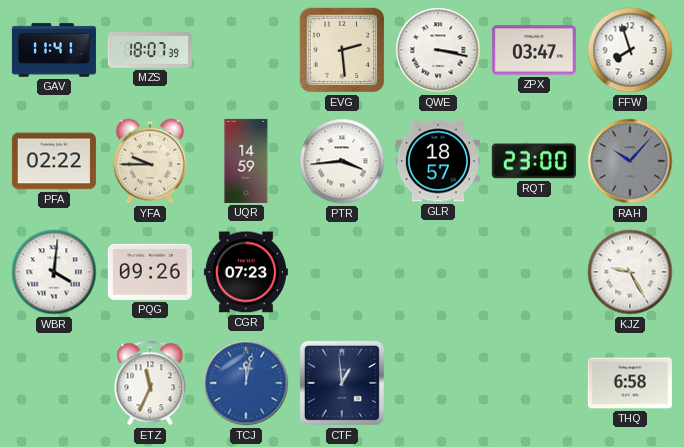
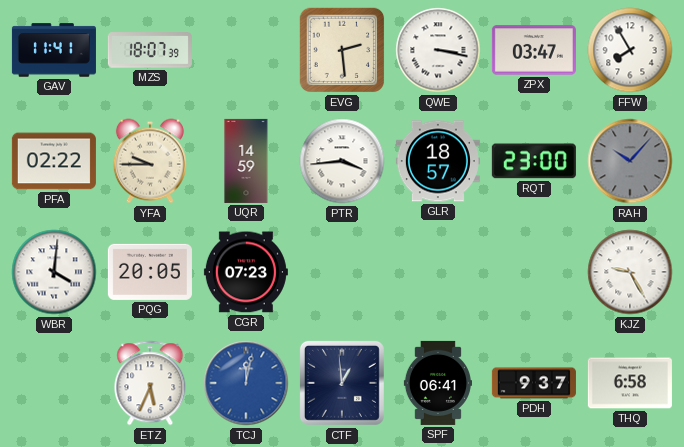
FFW: 7:57 -> 7:55
PQG: 09:26 -> 20:05
ETZ: 11:34 -> 5:34
SPF: none -> 06:41
PDH: none -> 9:37
